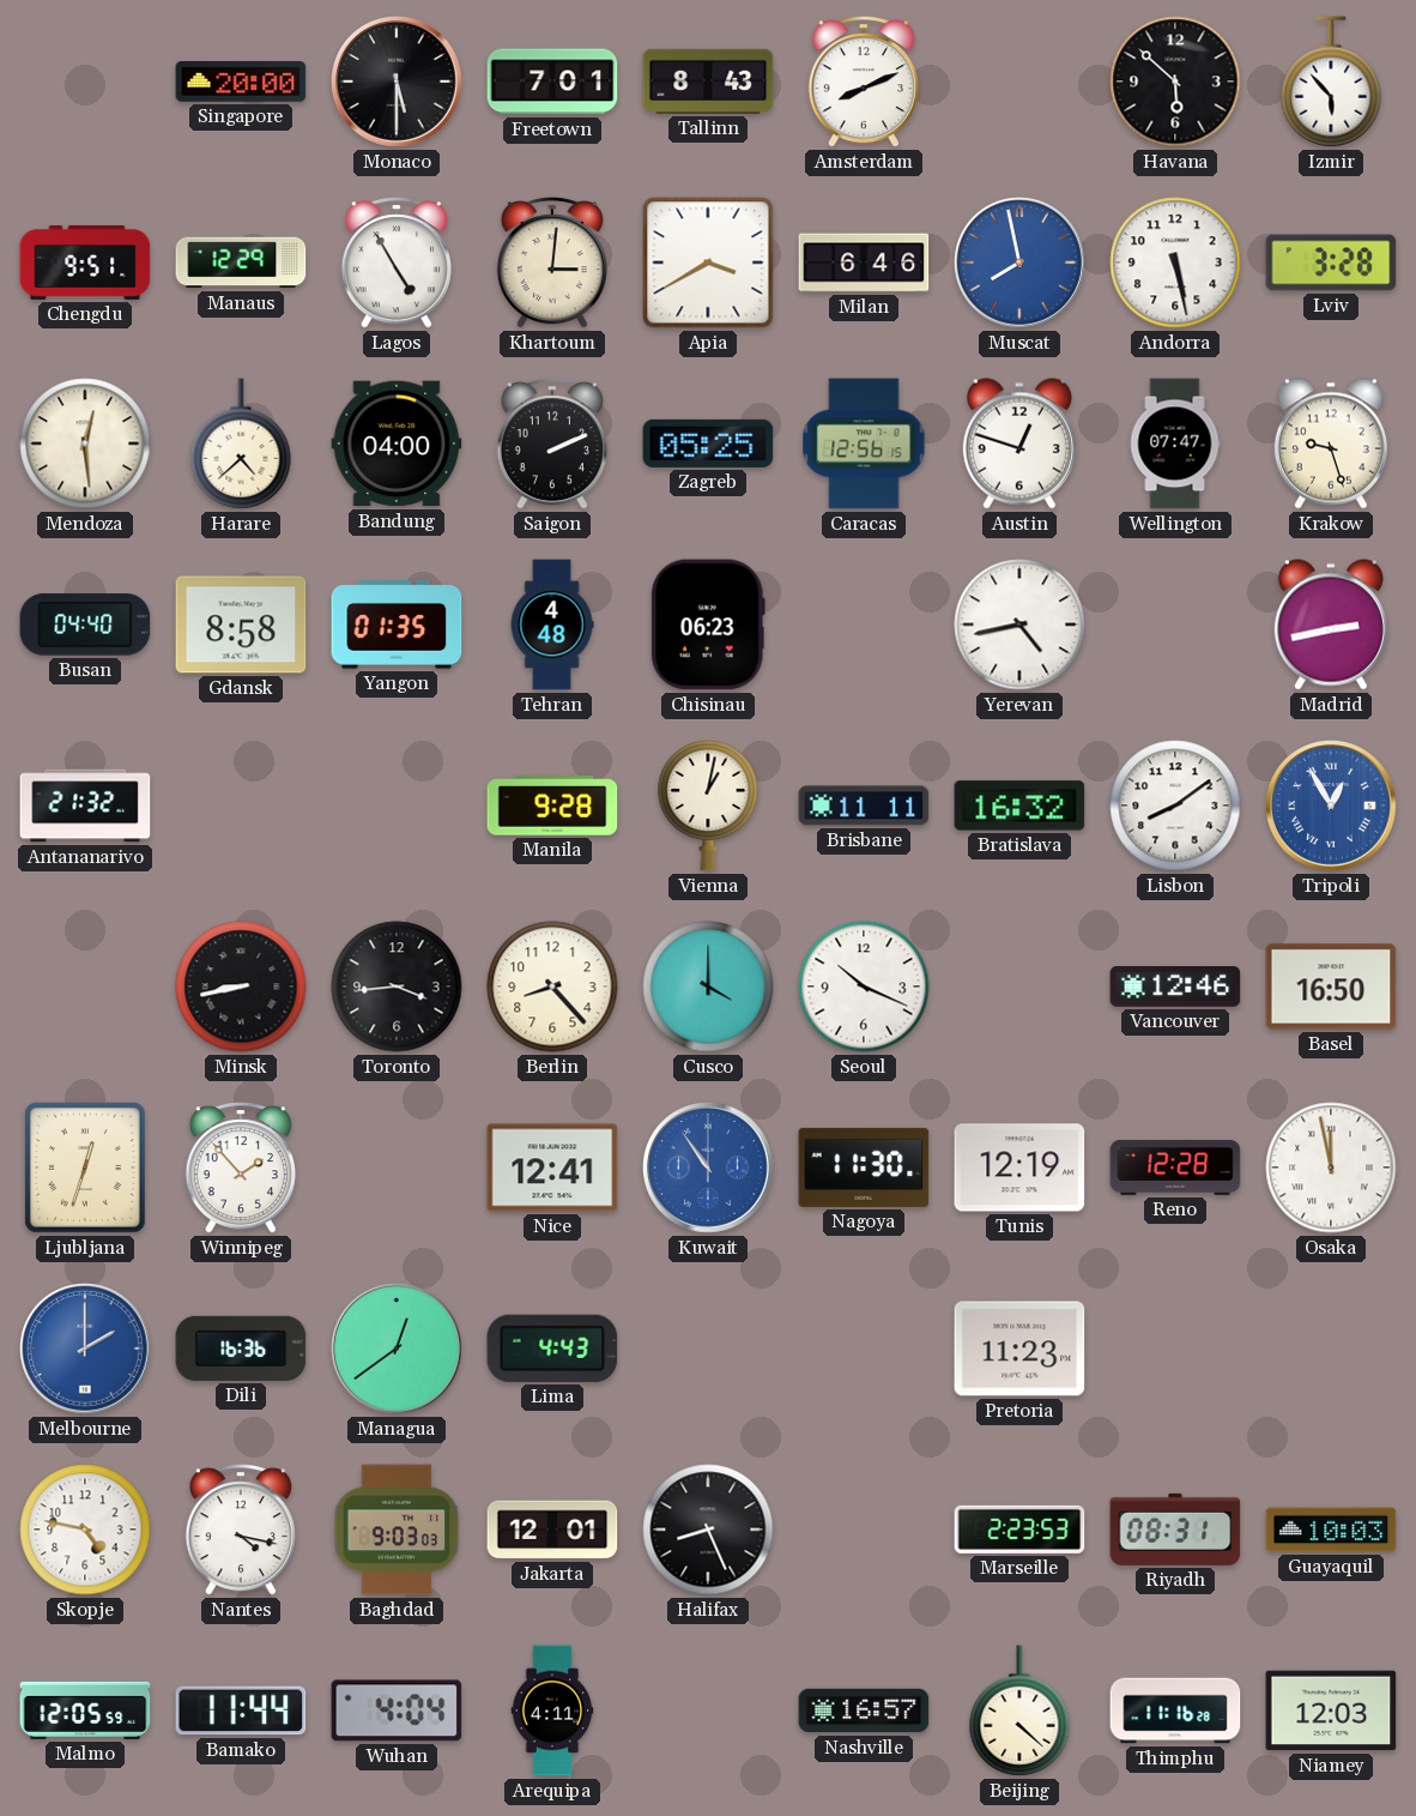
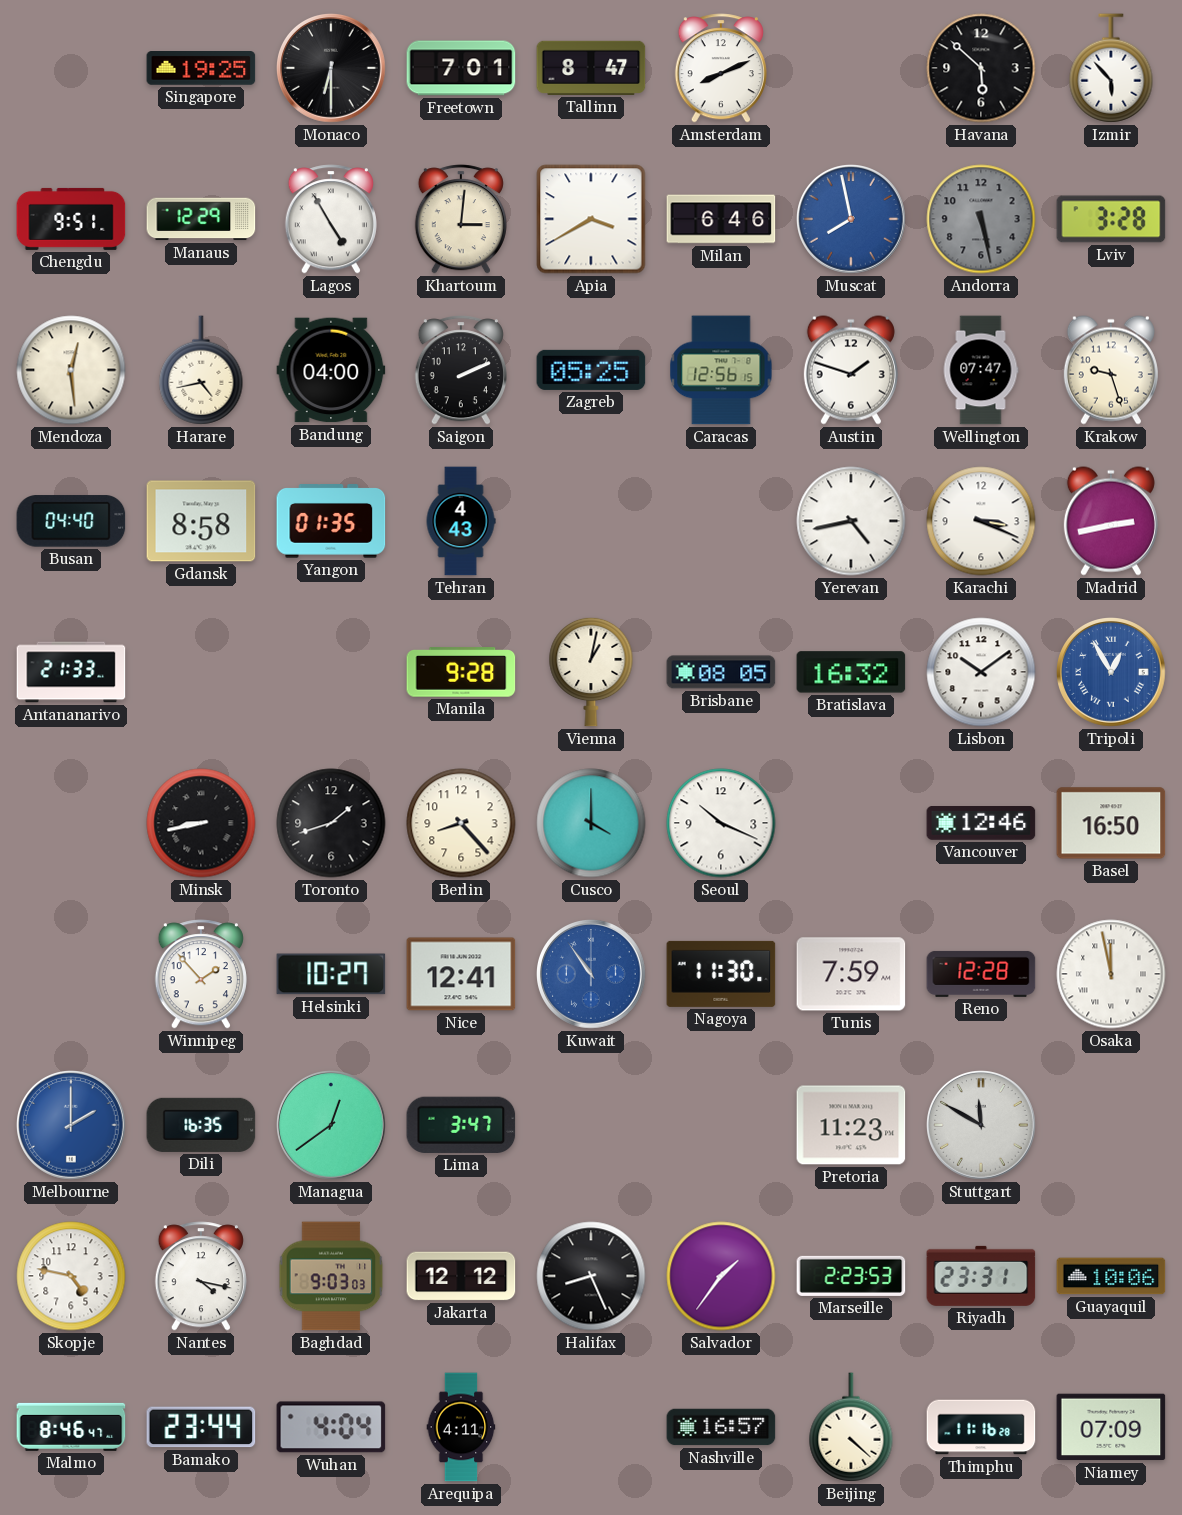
Singapore: 20:00 -> 19:25
Monaco: 5:30 -> 6:30
Tallinn: 8:43 -> 8:47
Andorra dial: white -> grey
Harare: 4:38 -> 4:43
Austin: 12:48 -> 1:48
Tehran: 4:48 -> 4:43
Chisinau: 06:23 -> none
Karachi: none -> 3:19
Antananarivo: 21:32 -> 21:33
Brisbane: 11:11 -> 08:05
Lisbon: 8:09 -> 10:09
Toronto: 3:44 -> 1:42
Ljubljana: 12:33 -> none
Helsinki: none -> 10:27
Tunis: 12:19 -> 7:59
Dili: 16:36 -> 16:35
Lima: 4:43 -> 3:47
Stuttgart: none -> 11:50
Jakarta: 12:01 -> 12:12
Salvador: none -> 1:36
Riyadh: 08:31 -> 23:31
Guayaquil: 10:03 -> 10:06
Malmo: 12:05 -> 8:46
Bamako: 11:44 -> 23:44
Niamey: 12:03 -> 07:09
